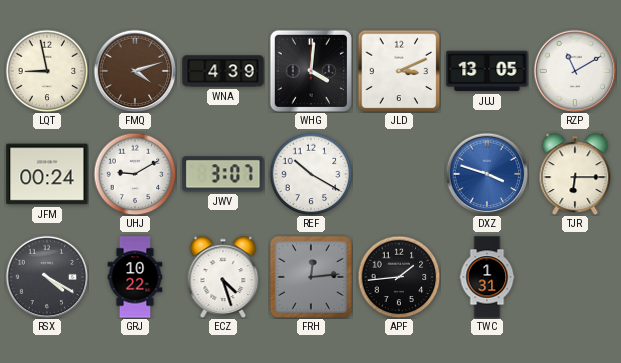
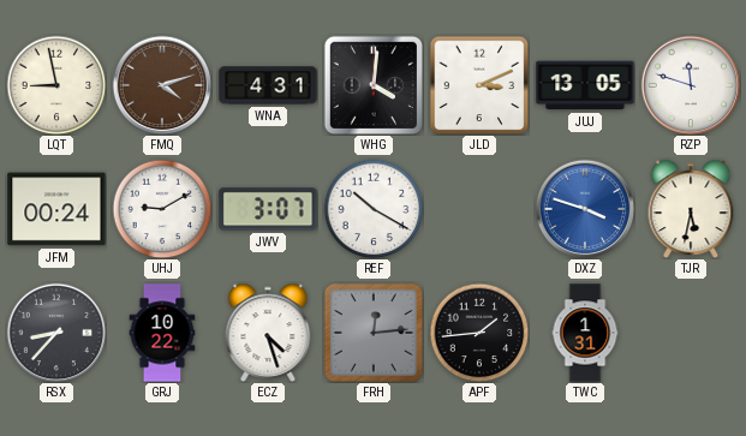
WNA: 4:39 -> 4:31
RZP: 11:10 -> 11:48
TJR: 6:15 -> 5:32
RSX: 4:20 -> 8:37
